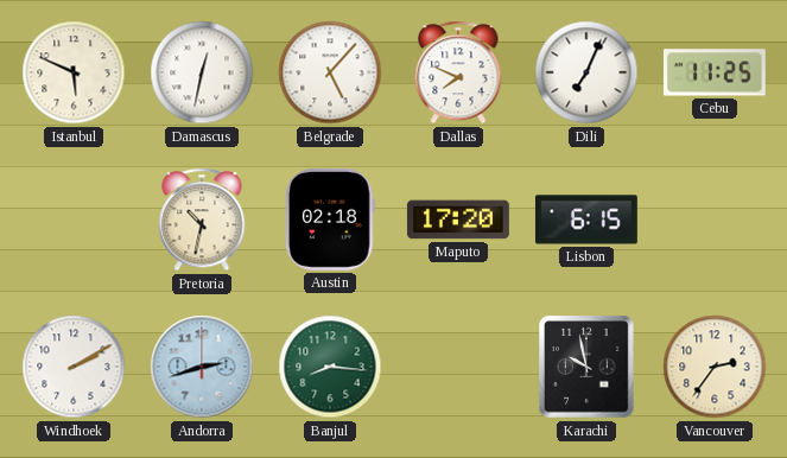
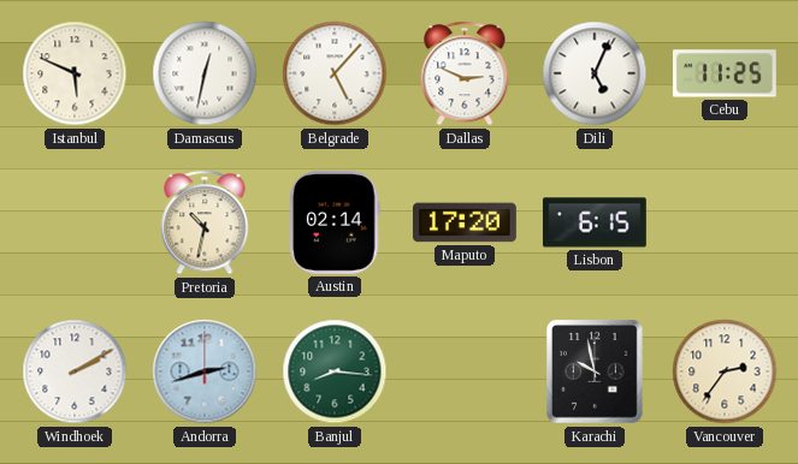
Dallas: 7:49 -> 2:49
Dili: 7:04 -> 5:04
Austin: 02:18 -> 02:14
